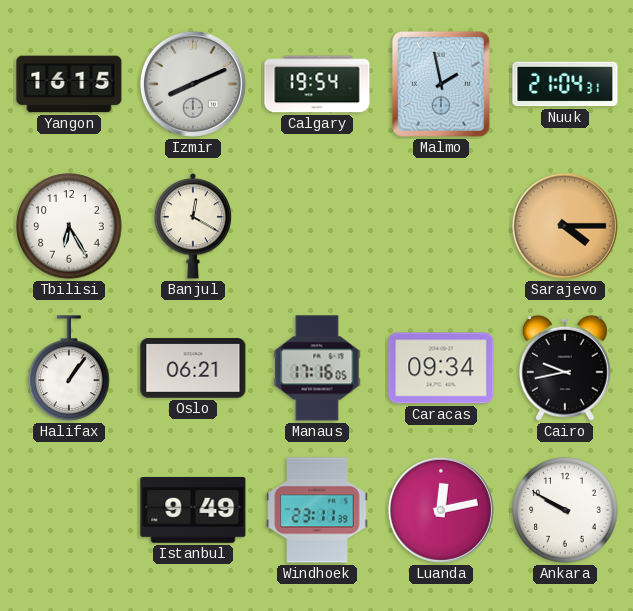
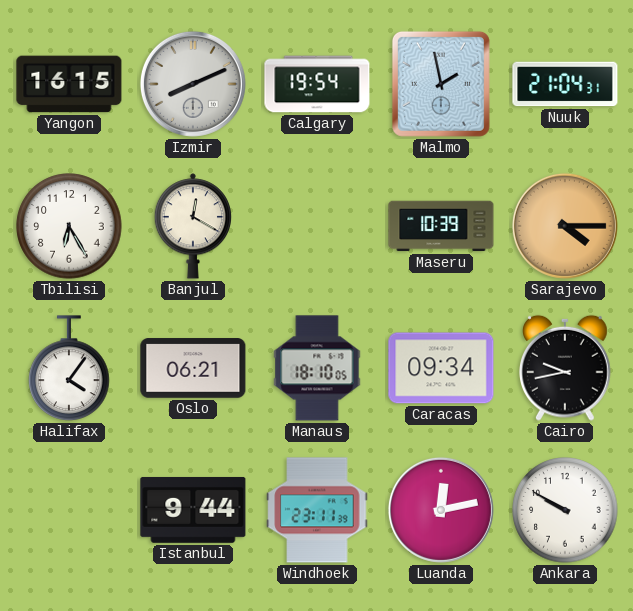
Maseru: none -> 10:39
Halifax: 1:06 -> 4:06
Manaus: 17:16 -> 18:10
Istanbul: 9:49 -> 9:44
